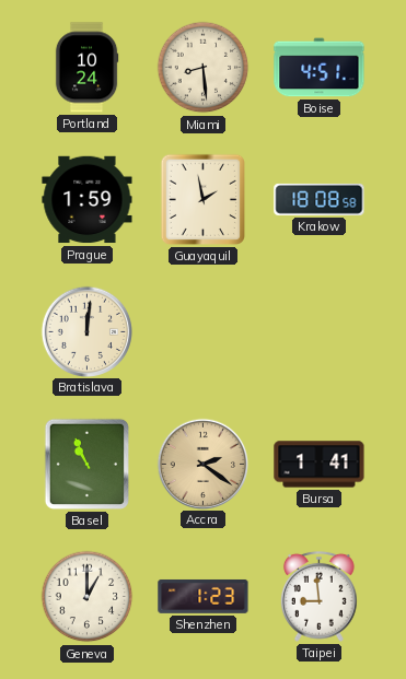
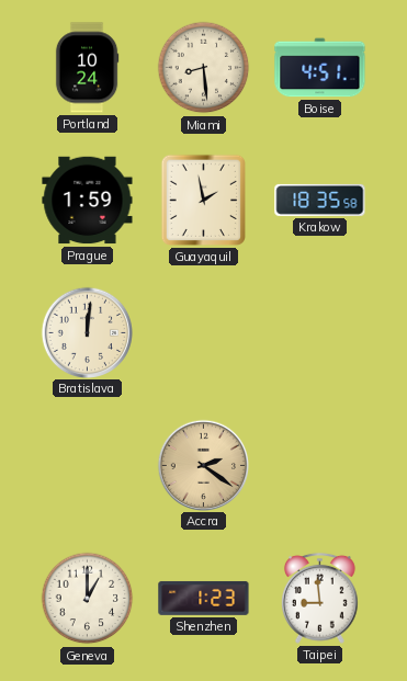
Krakow: 18:08 -> 18:35
Basel: 10:56 -> none
Bursa: 1:41 -> none
